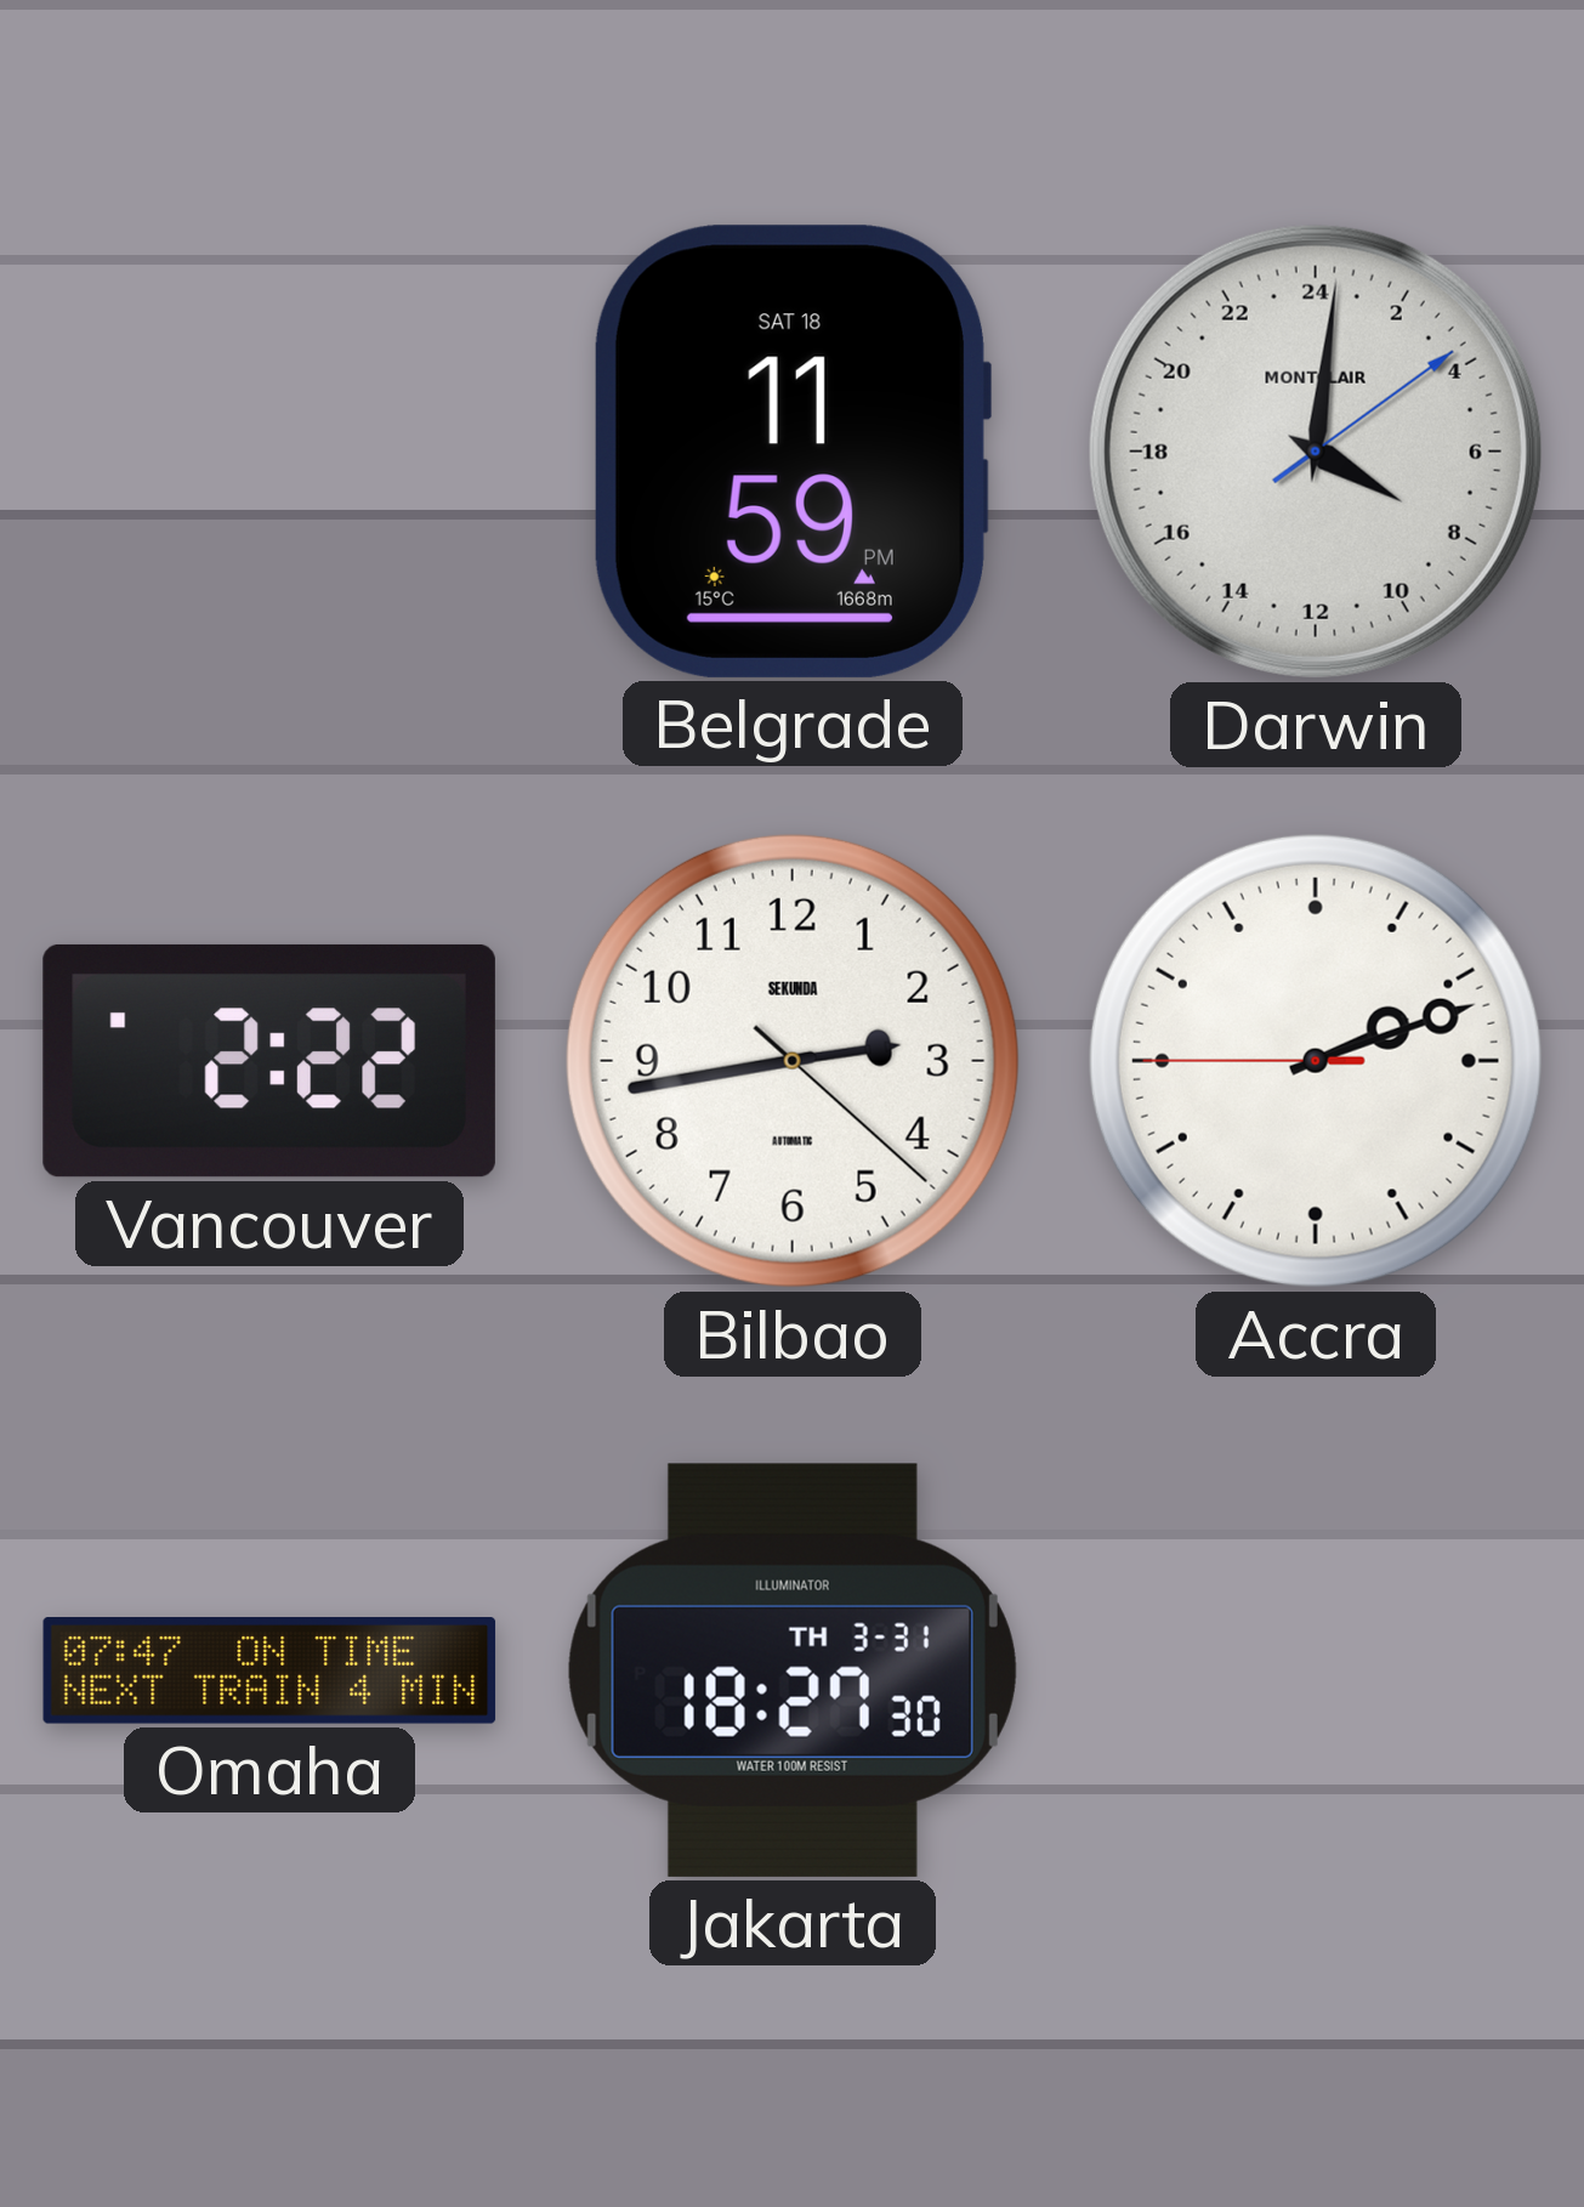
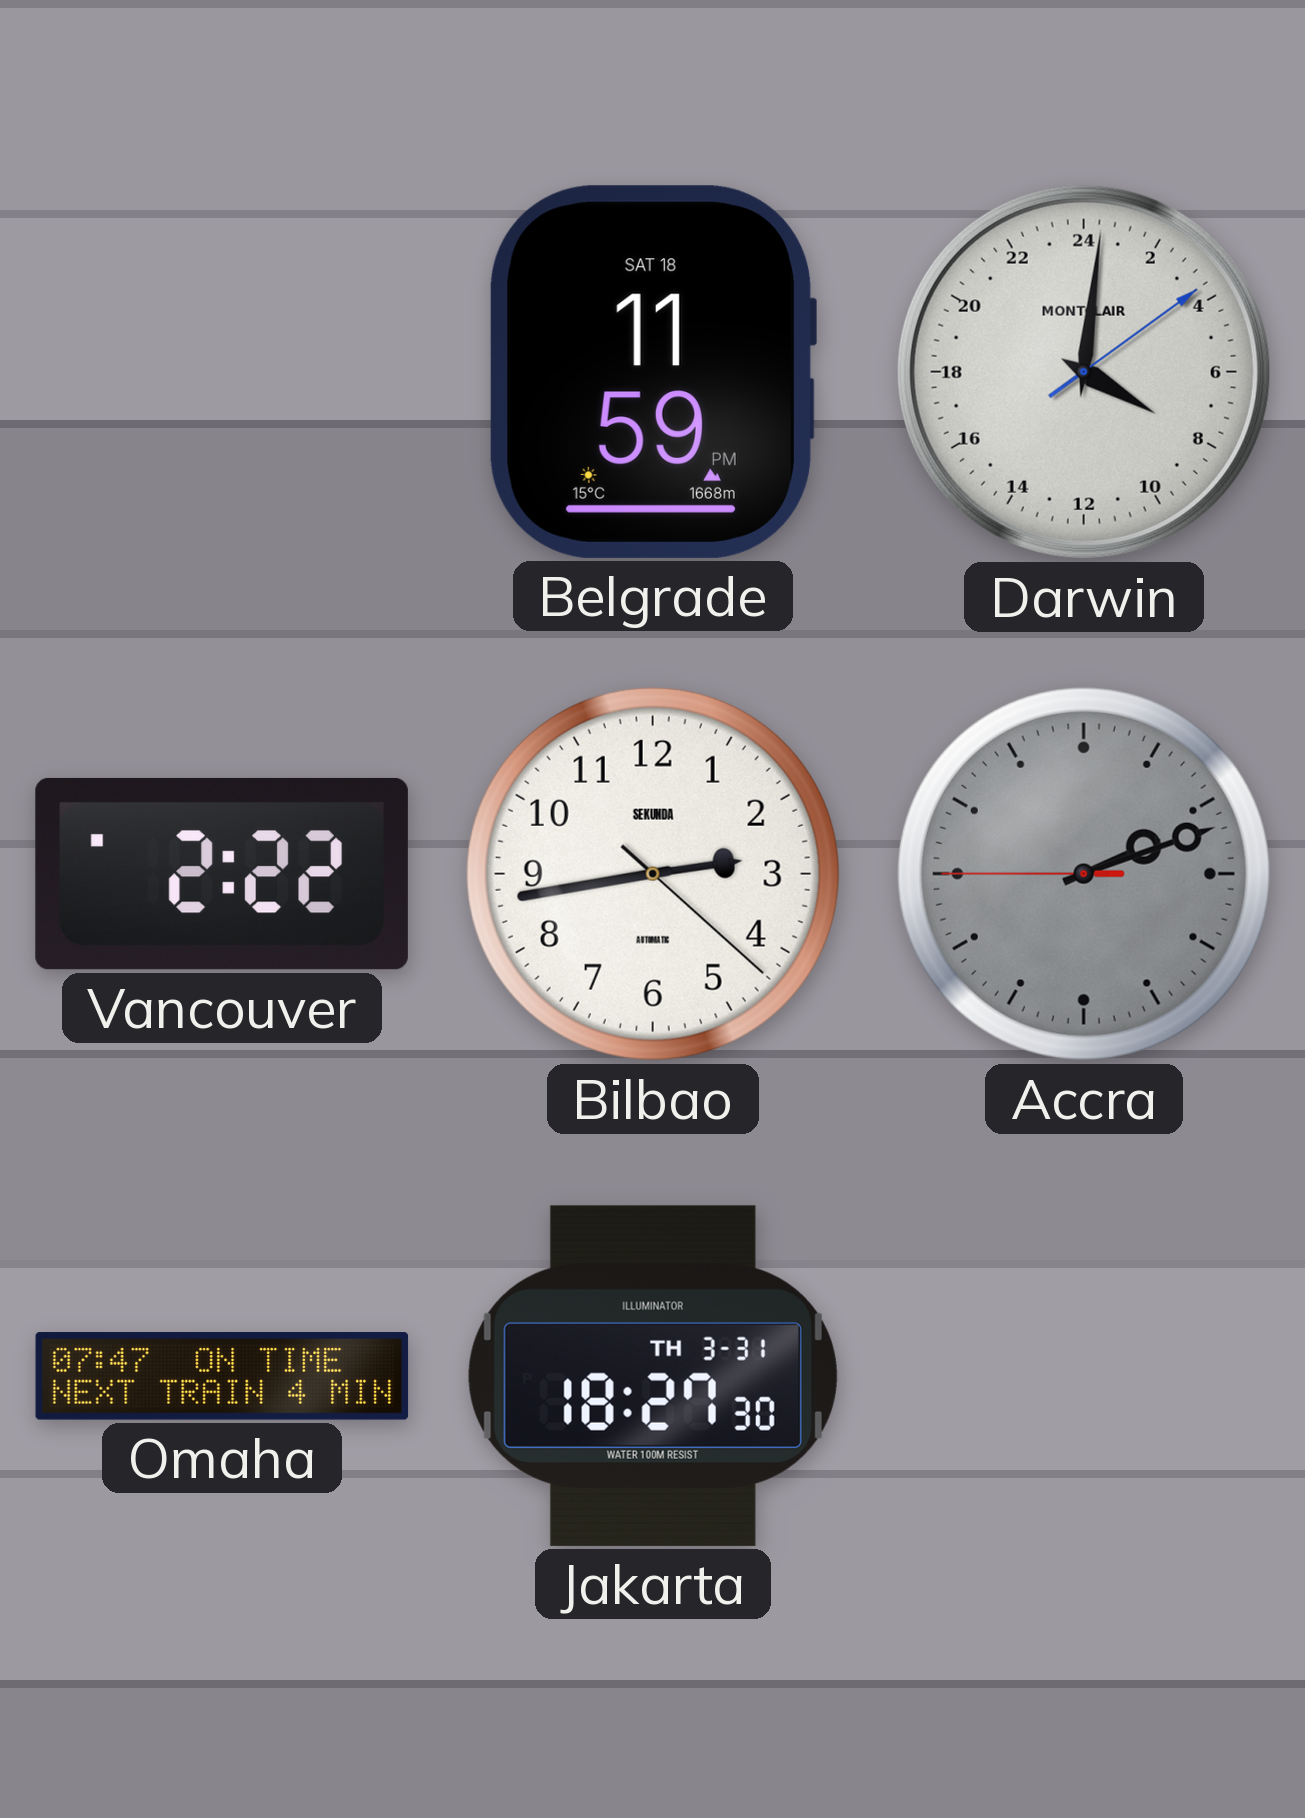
Accra dial: white -> grey
